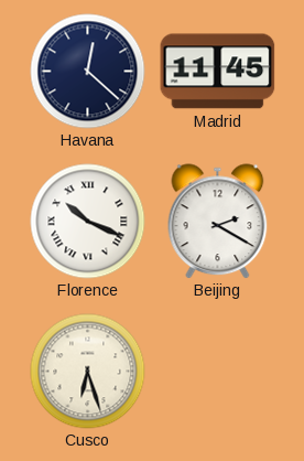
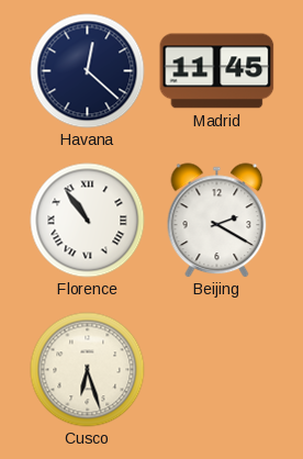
Florence: 10:19 -> 10:54
